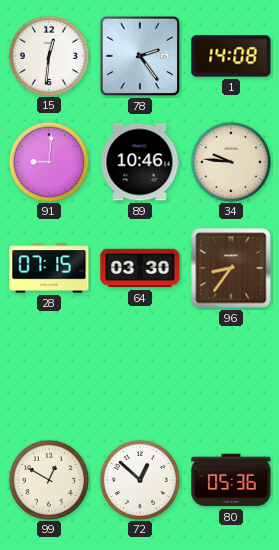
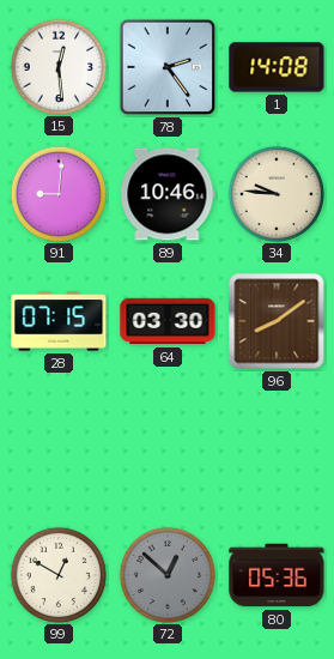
15: 12:31 -> 12:29
96: 8:36 -> 8:09
72 dial: white -> grey
